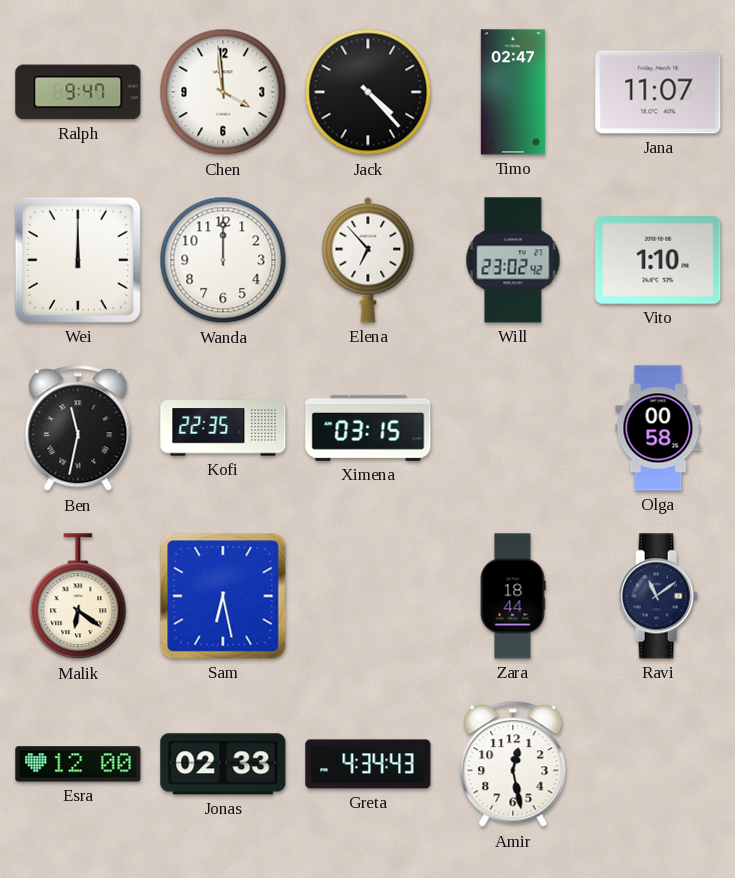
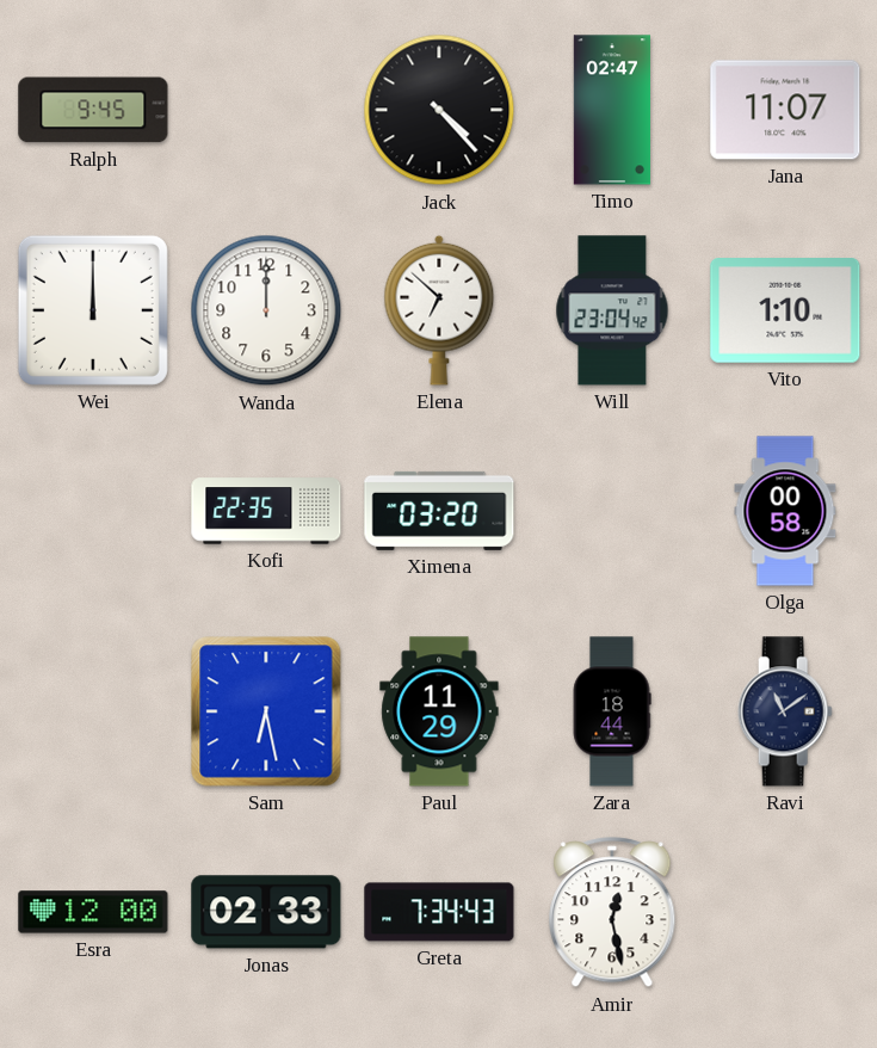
Ralph: 9:47 -> 9:45
Chen: 3:59 -> none
Elena: 6:53 -> 6:52
Will: 23:02 -> 23:04
Ben: 11:32 -> none
Ximena: 03:15 -> 03:20
Malik: 6:21 -> none
Paul: none -> 11:29
Greta: 4:34 -> 7:34
